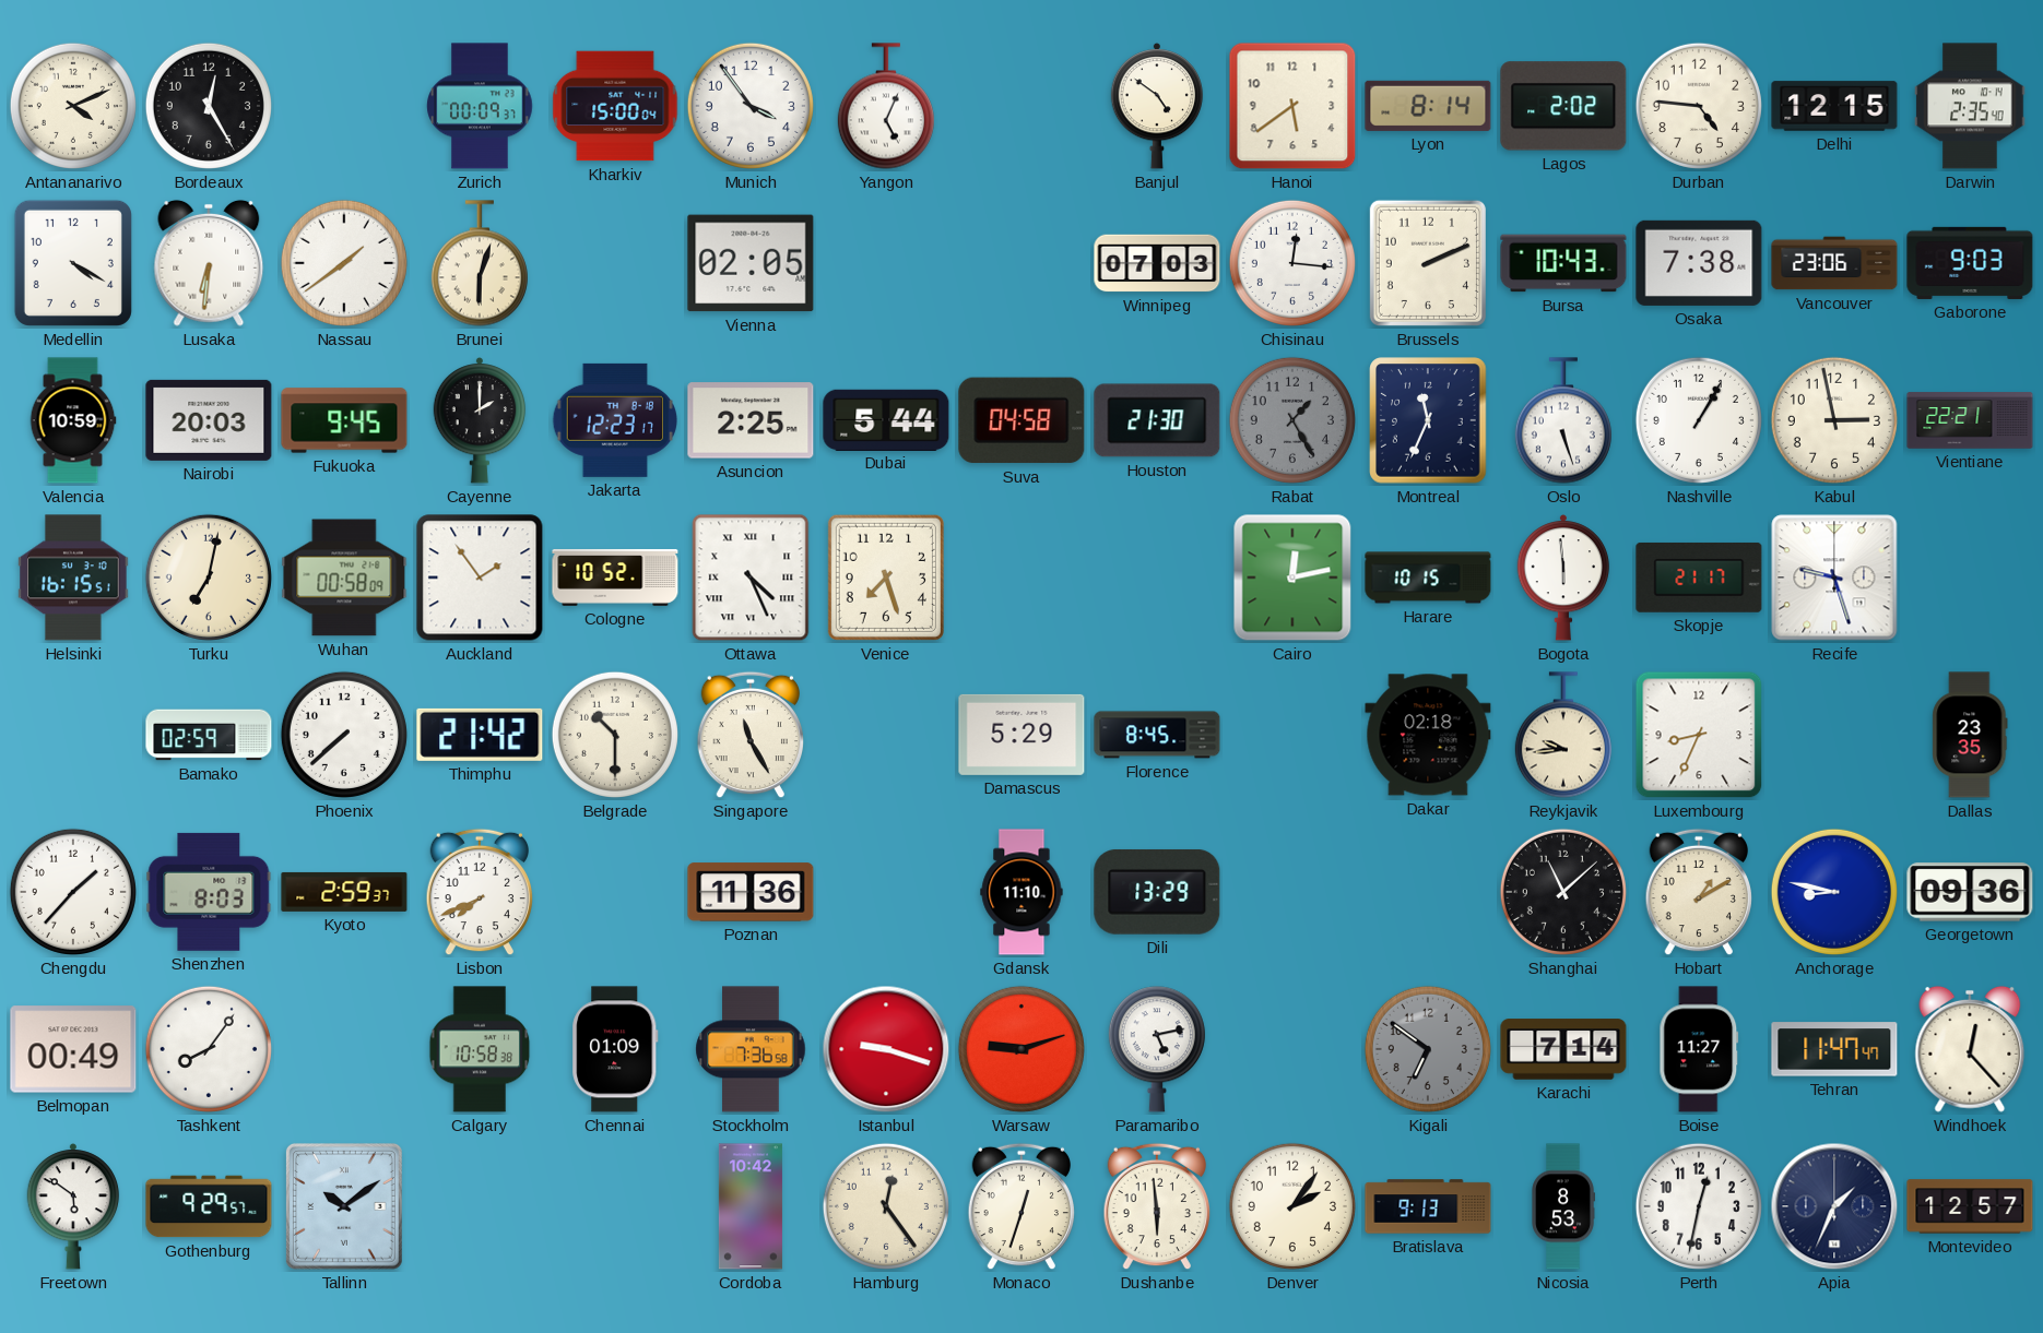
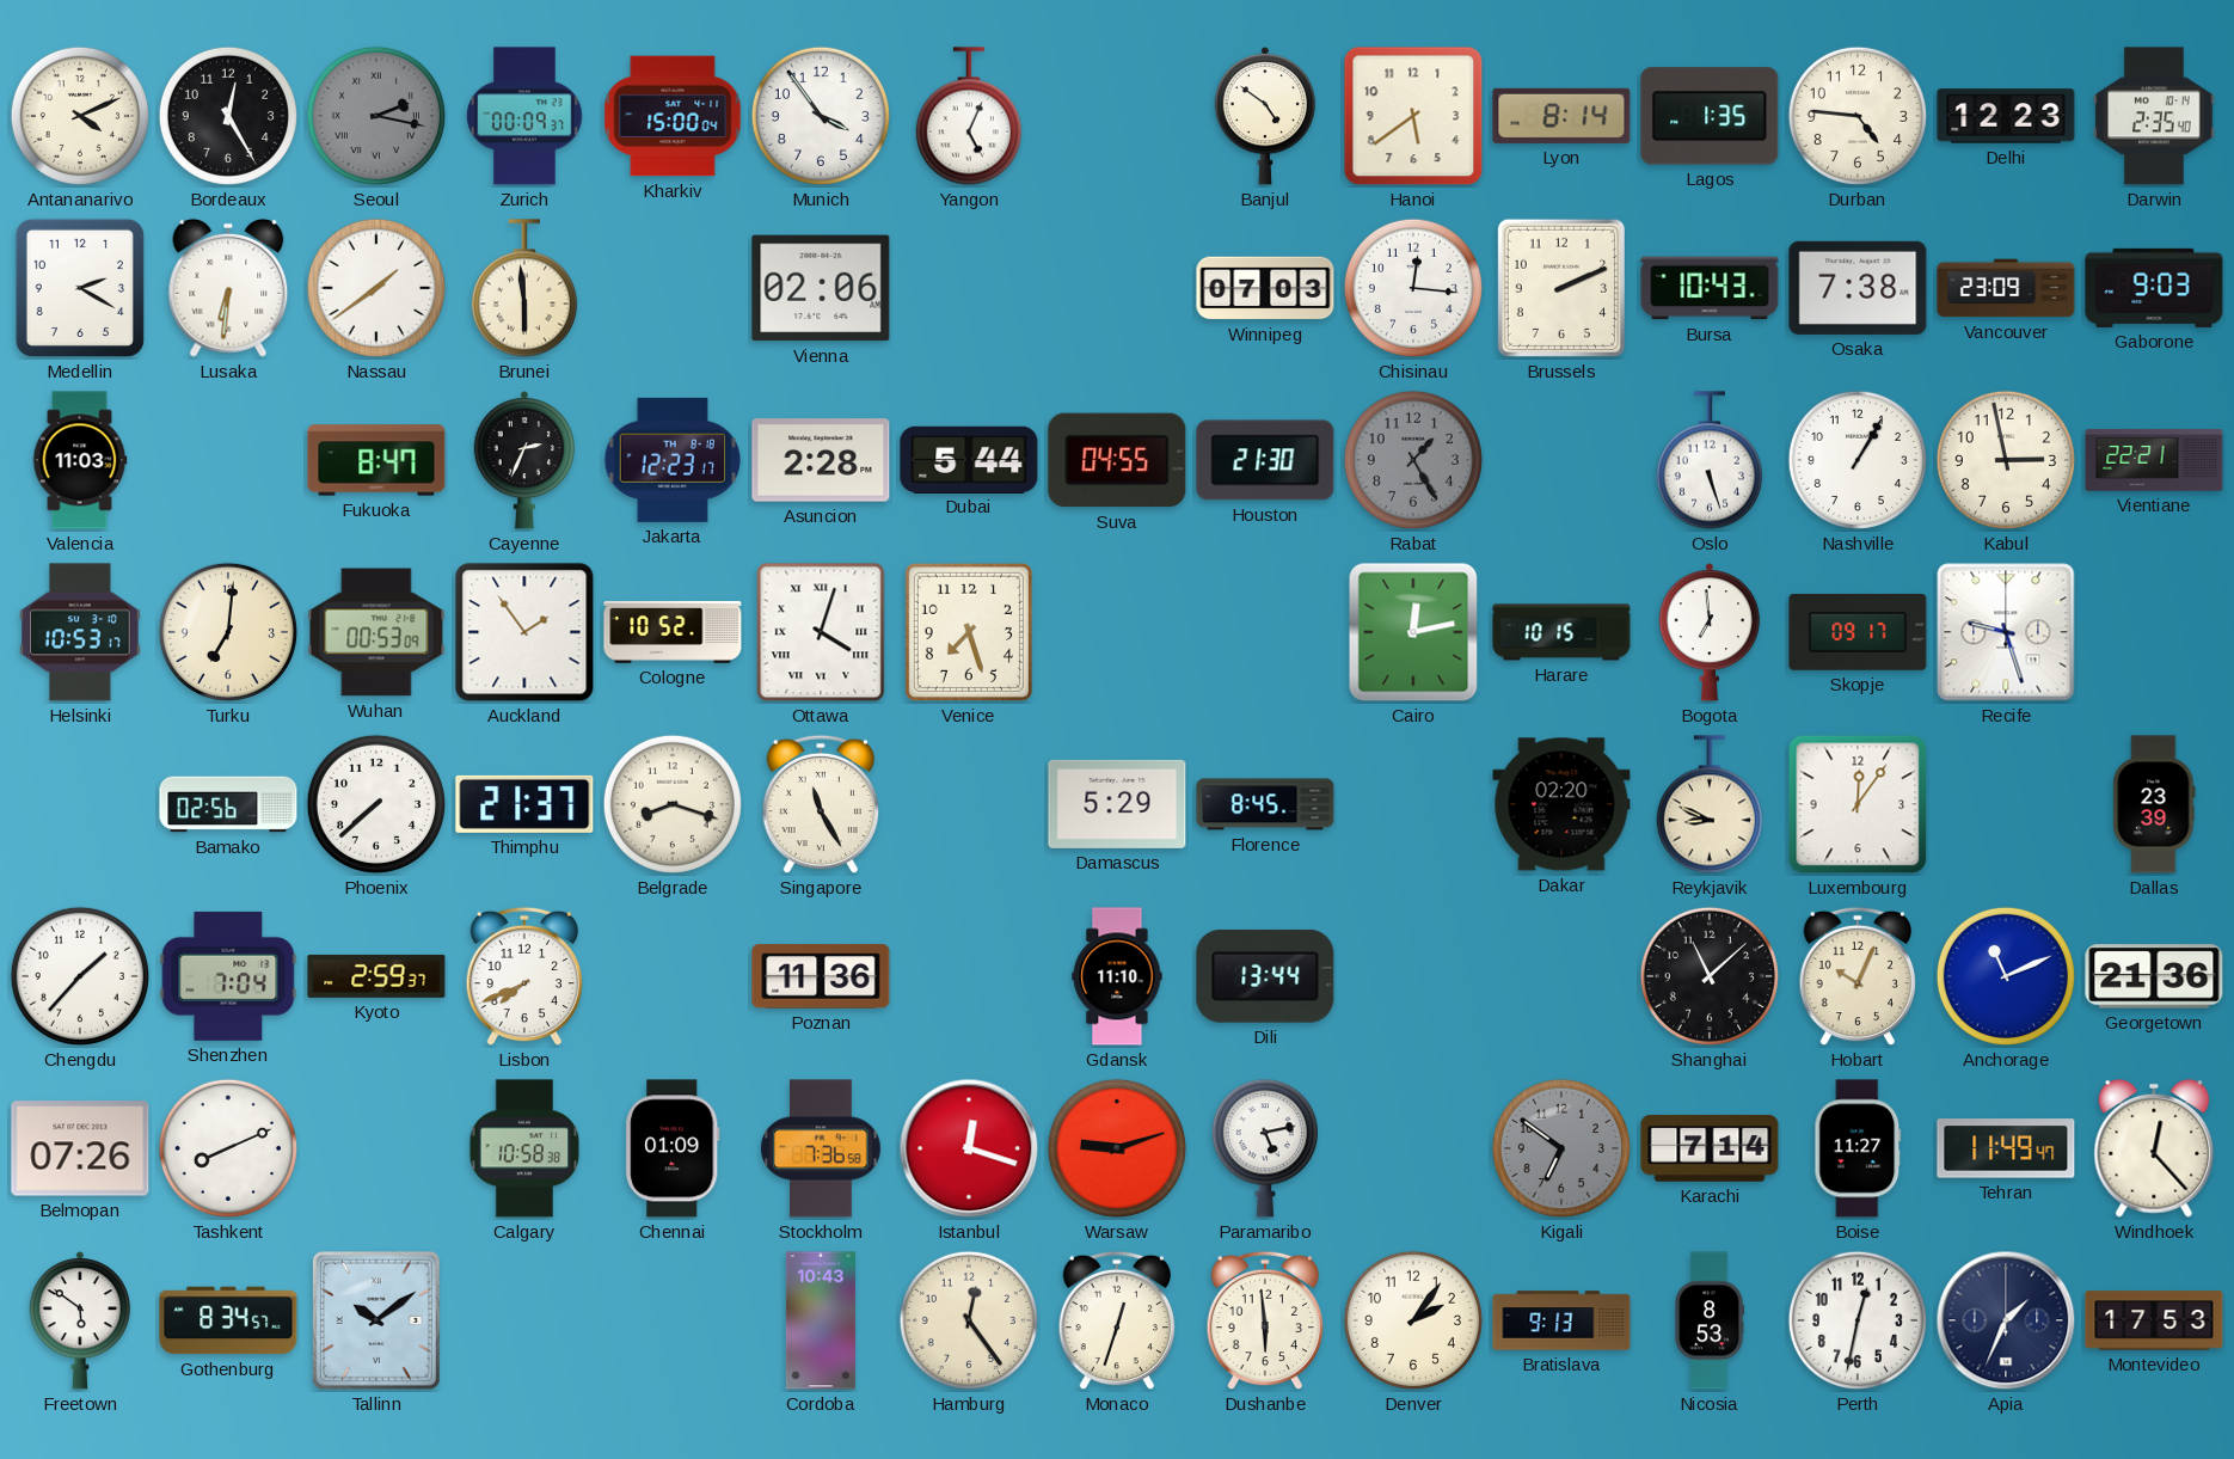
Seoul: none -> 2:17
Lagos: 2:02 -> 1:35
Delhi: 12:15 -> 12:23
Medellin: 4:20 -> 2:20
Brunei: 6:03 -> 5:59
Vienna: 02:05 -> 02:06
Vancouver: 23:06 -> 23:09
Valencia: 10:59 -> 11:03
Nairobi: 20:03 -> none
Fukuoka: 9:45 -> 8:47
Cayenne: 2:00 -> 2:34
Asuncion: 2:25 -> 2:28
Suva: 04:58 -> 04:55
Montreal: 11:34 -> none
Helsinki: 16:15 -> 10:53
Turku: 7:02 -> 7:01
Wuhan: 00:58 -> 00:53
Ottawa: 4:26 -> 4:03
Bogota: 5:59 -> 6:59
Skopje: 21:17 -> 09:17
Bamako: 02:59 -> 02:56
Thimphu: 21:42 -> 21:37
Belgrade: 10:30 -> 8:18
Dakar: 02:18 -> 02:20
Reykjavik: 9:44 -> 8:49
Luxembourg: 8:34 -> 12:06
Dallas: 23:35 -> 23:39
Shenzhen: 8:03 -> 7:04
Dili: 13:29 -> 13:44
Hobart: 1:10 -> 10:04
Anchorage: 8:47 -> 11:11
Georgetown: 09:36 -> 21:36
Belmopan: 00:49 -> 07:26
Tashkent: 8:06 -> 8:11
Istanbul: 9:18 -> 12:18
Tehran: 11:47 -> 11:49
Gothenburg: 9:29 -> 8:34
Cordoba: 10:42 -> 10:43
Montevideo: 12:57 -> 17:53
